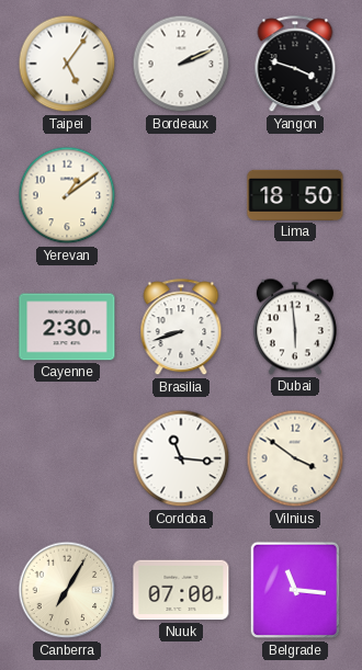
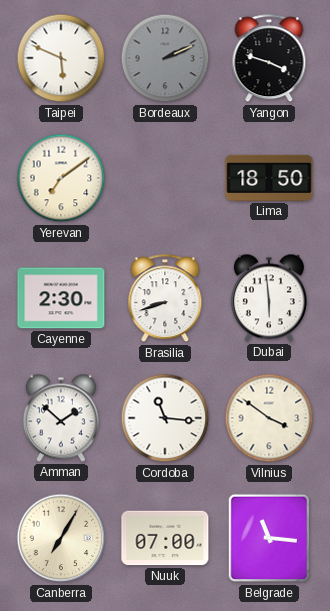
Taipei: 5:06 -> 5:49
Bordeaux dial: white -> grey
Yerevan: 1:09 -> 7:09
Amman: none -> 1:52
